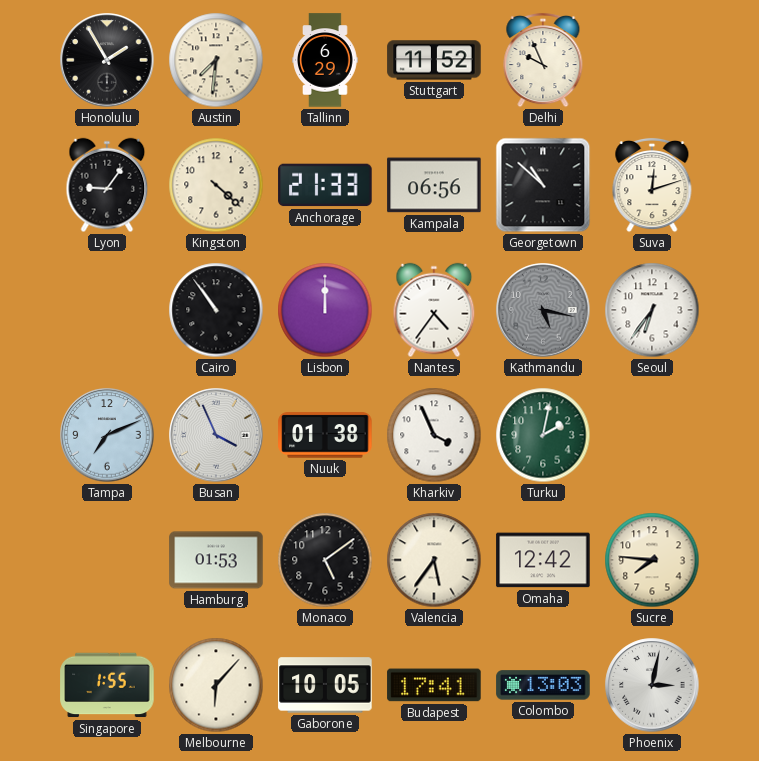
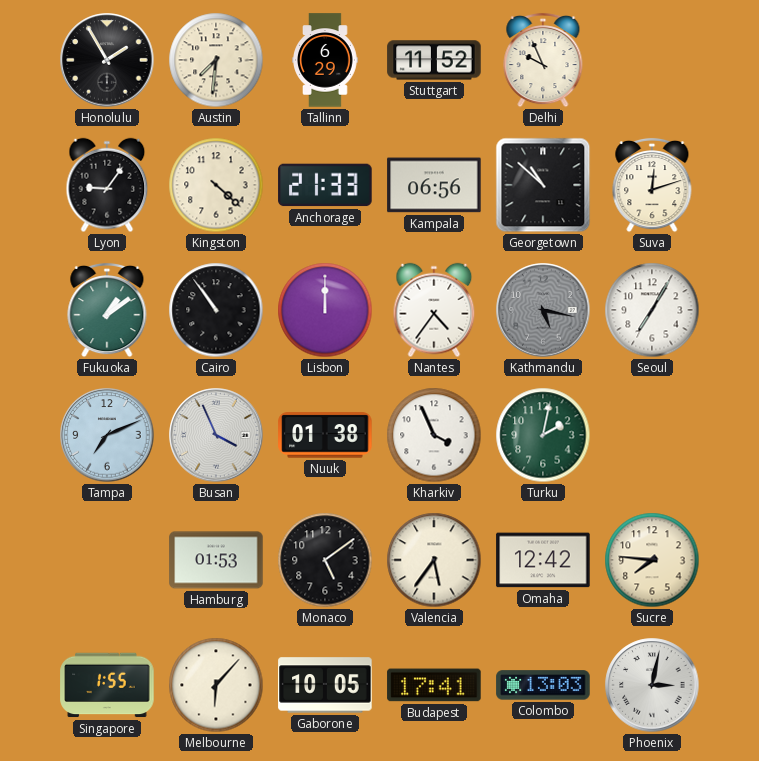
Fukuoka: none -> 1:09
Seoul: 6:36 -> 7:05
